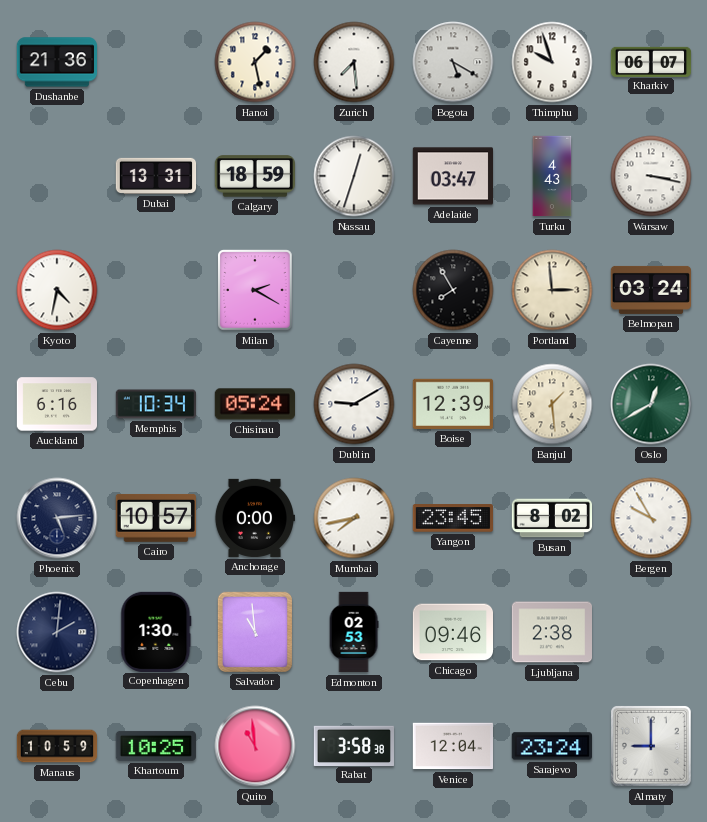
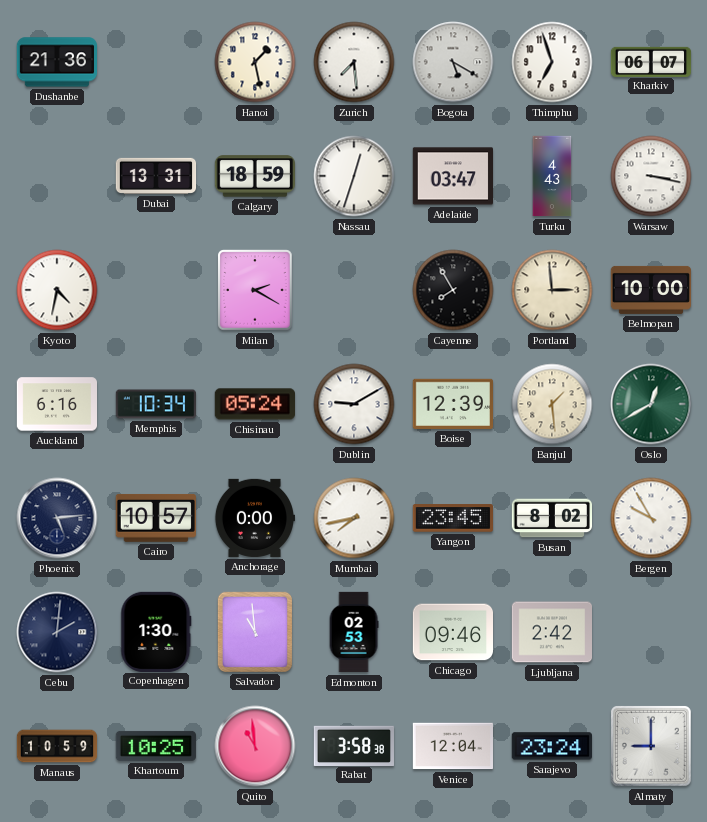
Thimphu: 9:57 -> 6:57
Belmopan: 03:24 -> 10:00
Ljubljana: 2:38 -> 2:42
